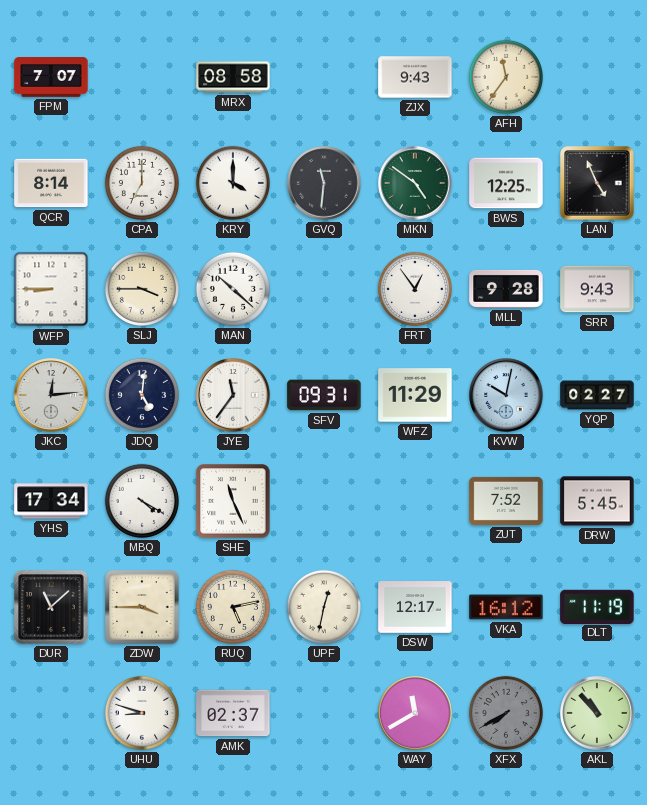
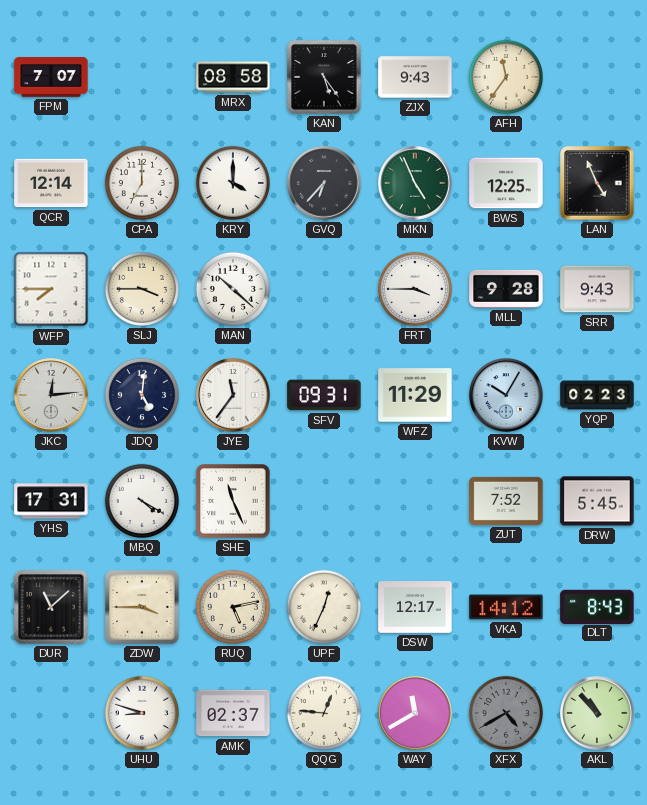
KAN: none -> 5:24
QCR: 8:14 -> 12:14
GVQ: 11:31 -> 6:37
MKN: 4:51 -> 4:56
WFP: 8:45 -> 7:45
FRT: 12:54 -> 3:45
KVW: 10:02 -> 10:05
YQP: 02:27 -> 02:23
YHS: 17:34 -> 17:31
UPF: 12:32 -> 12:34
VKA: 16:12 -> 14:12
DLT: 11:19 -> 8:43
QQG: none -> 12:46
XFX: 7:40 -> 4:40
